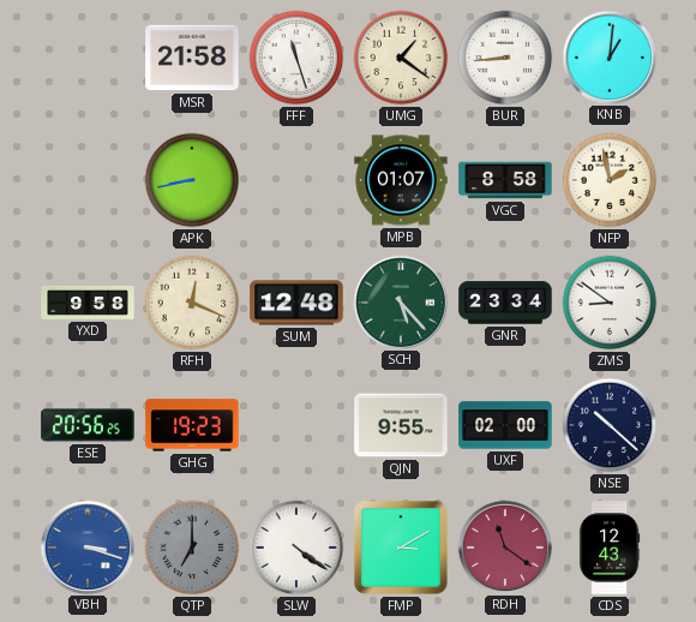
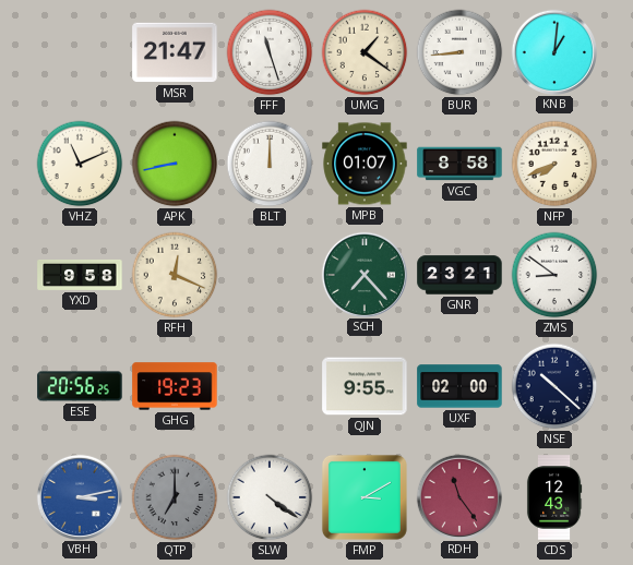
MSR: 21:58 -> 21:47
VHZ: none -> 11:11
BLT: none -> 12:00
NFP: 1:58 -> 7:41
SUM: 12:48 -> none
SCH: 5:23 -> 7:23
GNR: 23:34 -> 23:21
VBH: 3:18 -> 3:13
RDH: 11:21 -> 11:24
